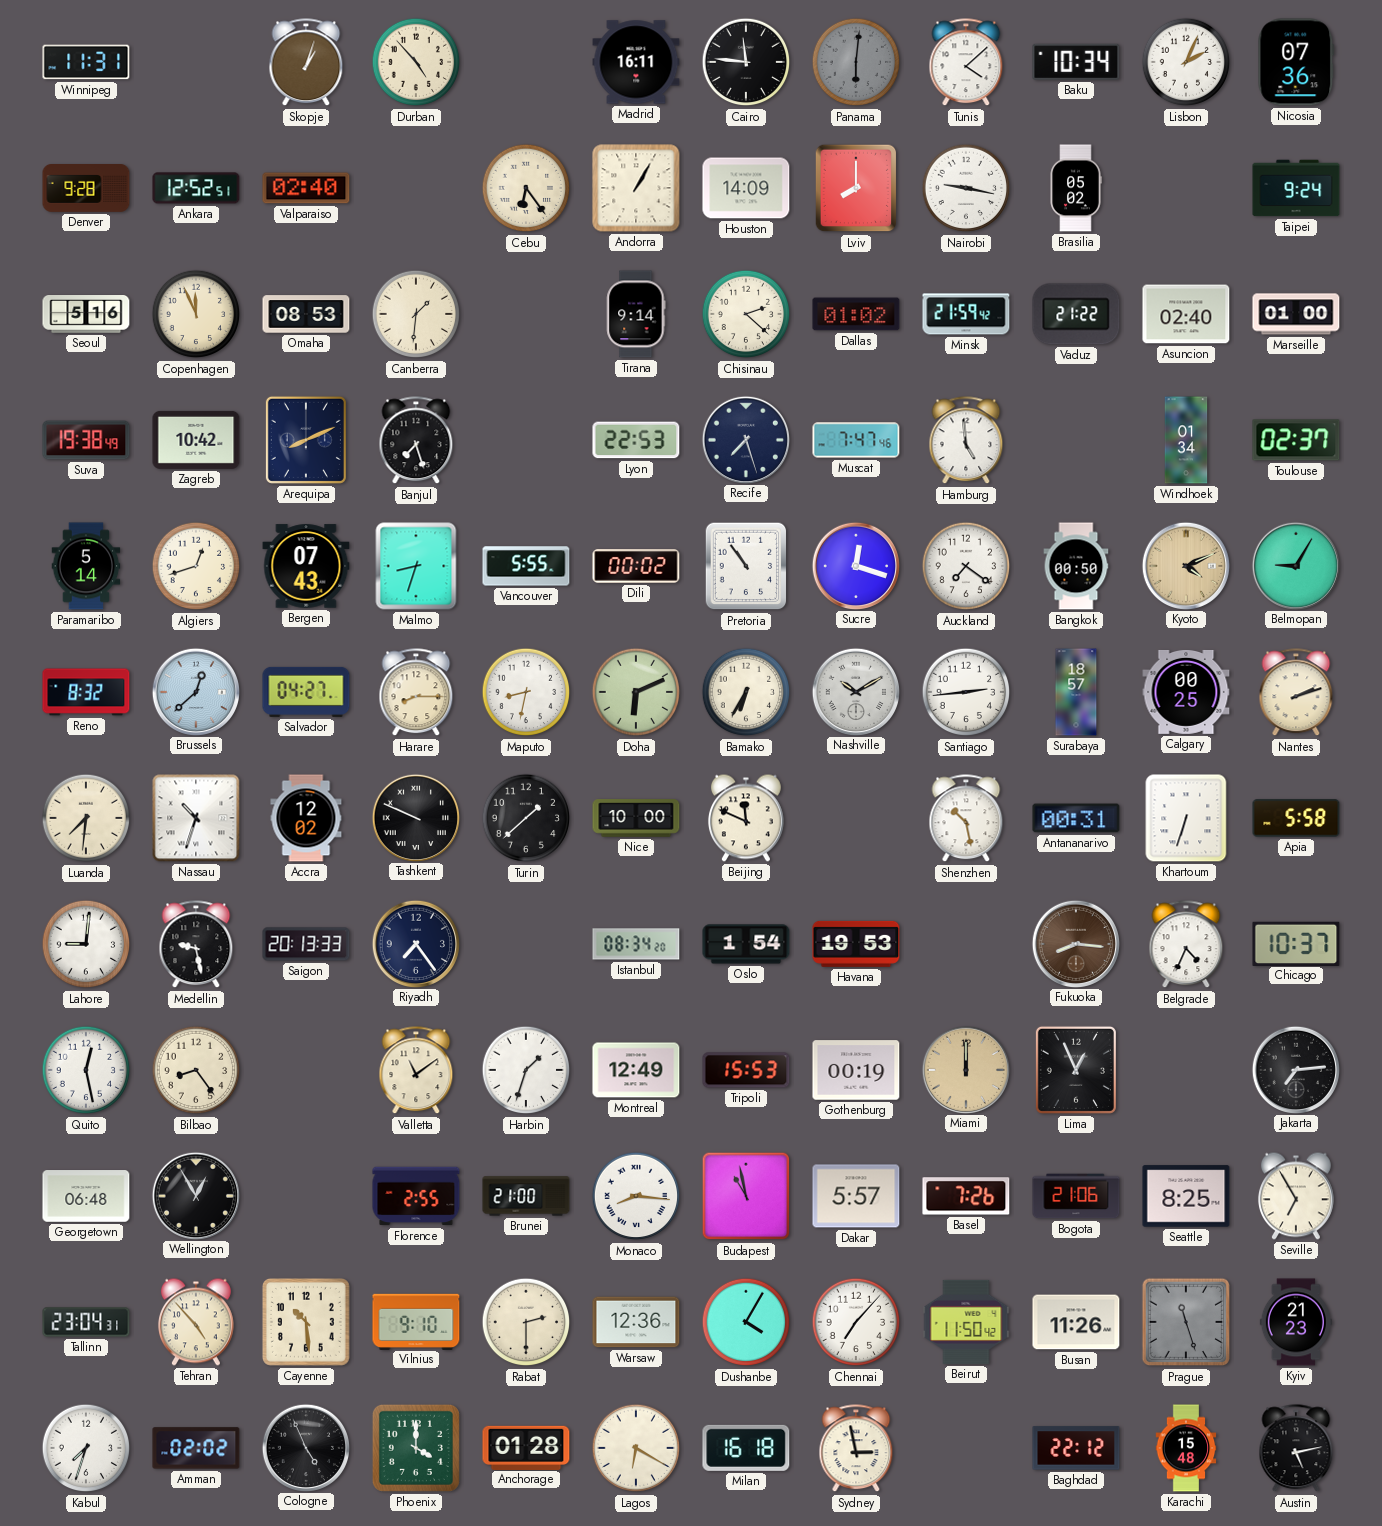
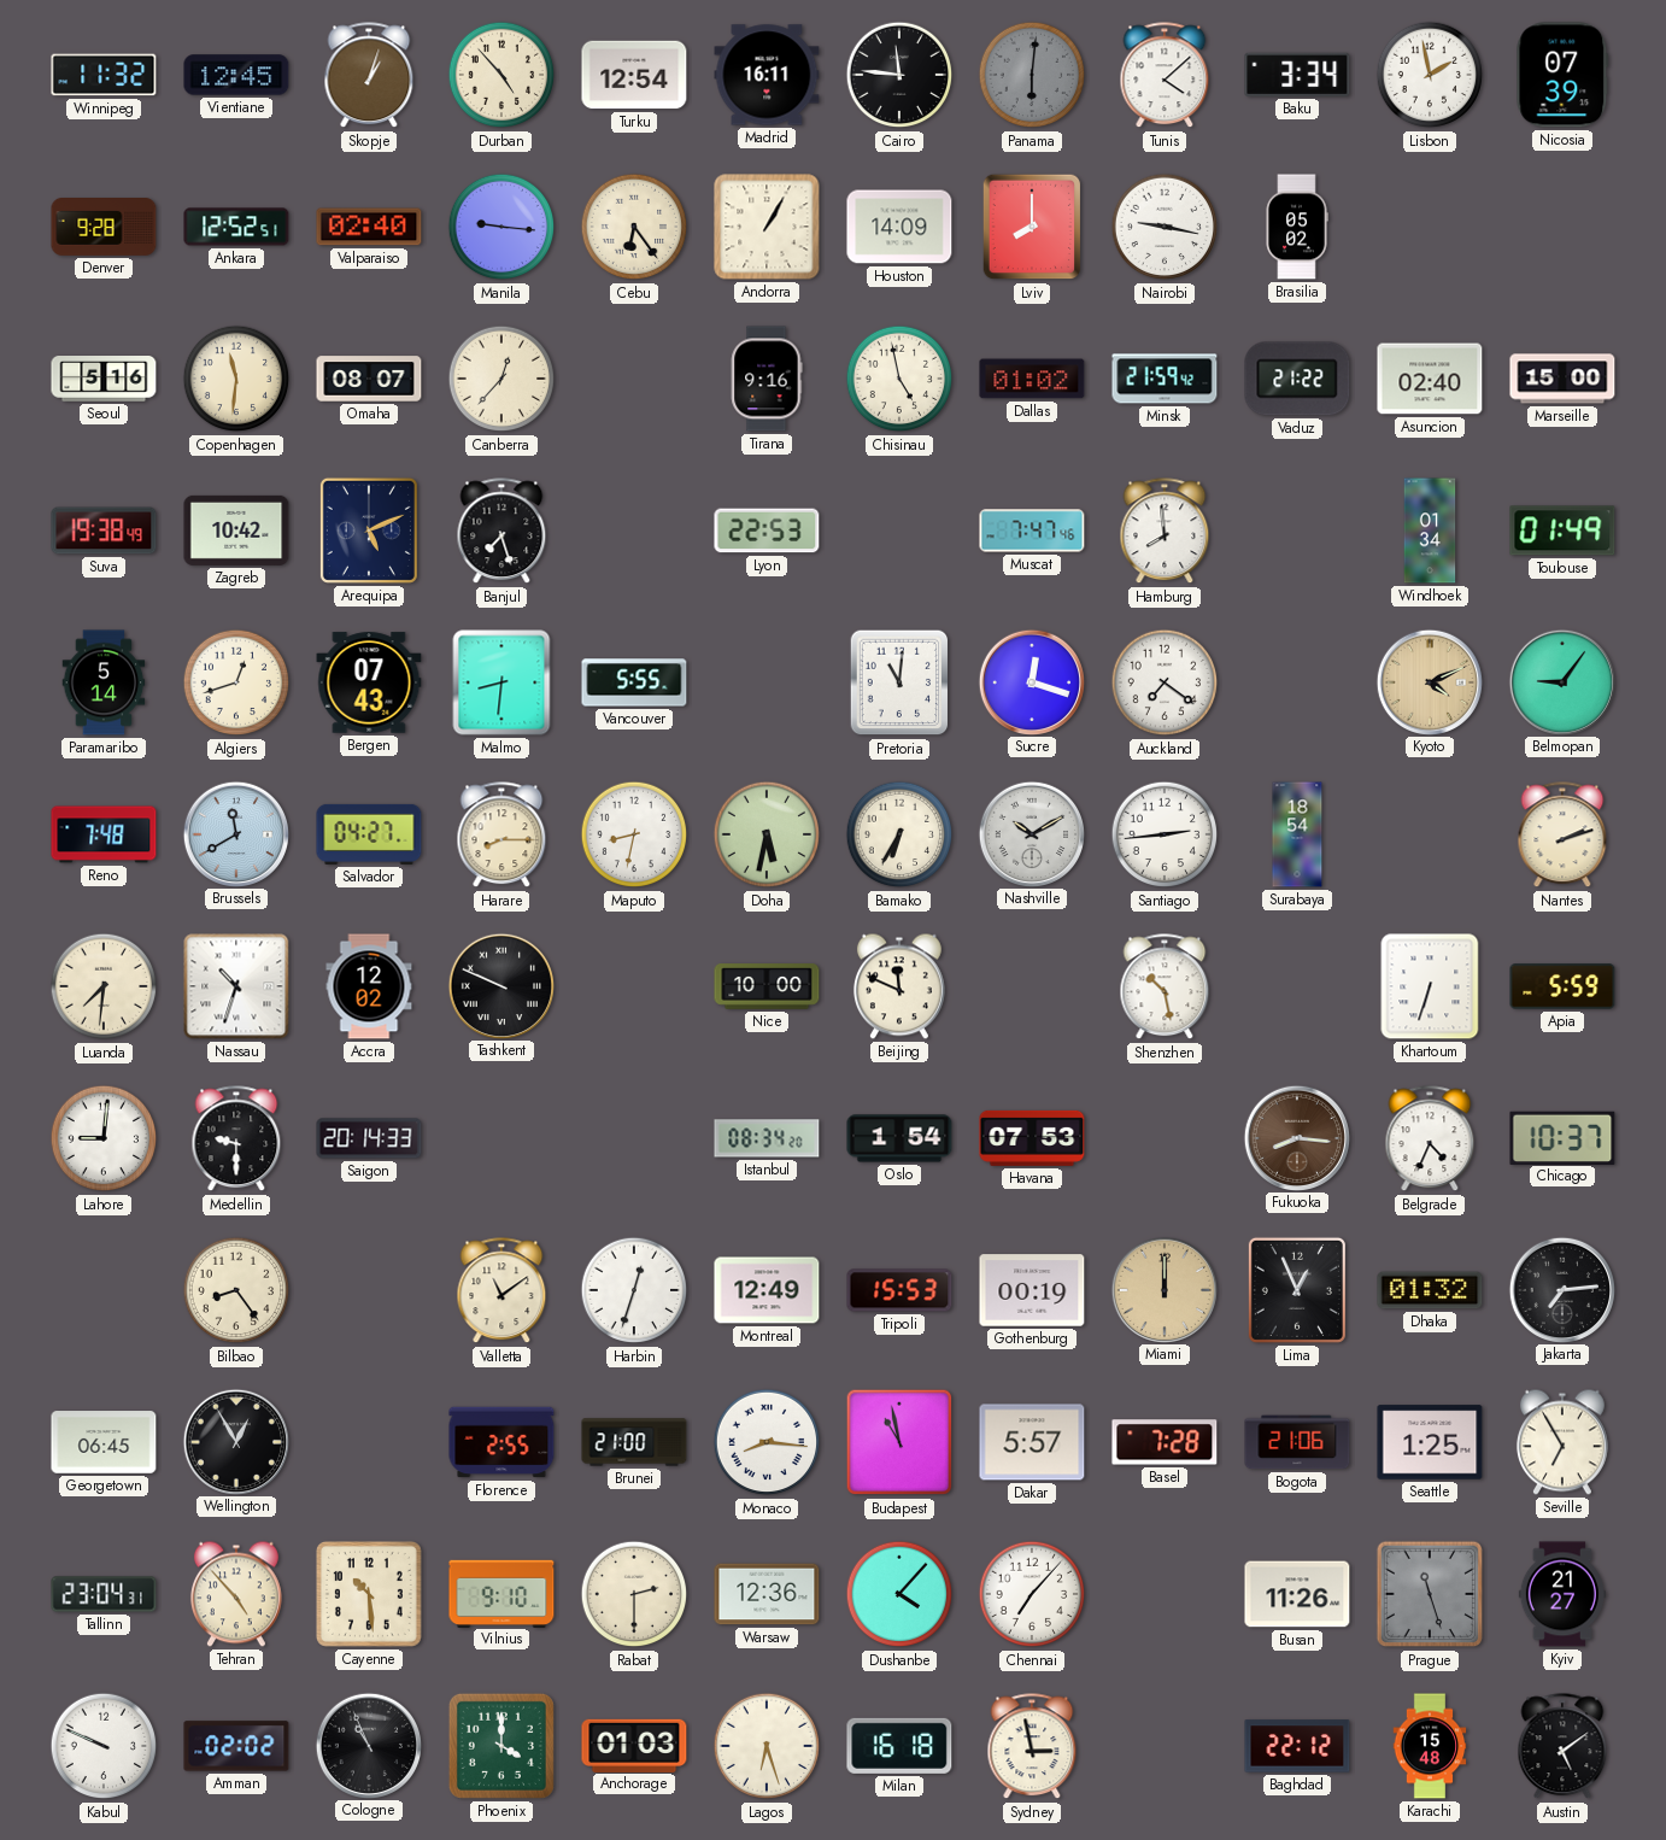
Winnipeg: 11:31 -> 11:32
Vientiane: none -> 12:45
Turku: none -> 12:54
Baku: 10:34 -> 3:34
Lisbon: 2:04 -> 1:58
Nicosia: 07:36 -> 07:39
Manila: none -> 9:16
Taipei: 9:24 -> none
Copenhagen: 11:56 -> 11:31
Omaha: 08:53 -> 08:07
Canberra: 1:31 -> 12:37
Tirana: 9:14 -> 9:16
Chisinau: 2:22 -> 4:58
Marseille: 01:00 -> 15:00
Arequipa: 8:11 -> 5:11
Recife: 7:27 -> none
Hamburg: 4:59 -> 7:59
Toulouse: 02:37 -> 01:49
Malmo: 8:33 -> 8:31
Dili: 00:02 -> none
Pretoria: 10:54 -> 11:01
Bangkok: 00:50 -> none
Belmopan: 9:05 -> 9:06
Reno: 8:32 -> 7:48
Brussels: 12:38 -> 11:40
Doha: 6:11 -> 5:32
Surabaya: 18:57 -> 18:54
Calgary: 00:25 -> none
Turin: 1:38 -> none
Antananarivo: 00:31 -> none
Apia: 5:58 -> 5:59
Medellin: 9:28 -> 9:30
Saigon: 20:13 -> 20:14
Riyadh: 7:24 -> none
Havana: 19:53 -> 07:53
Quito: 12:28 -> none
Harbin: 1:33 -> 12:33
Dhaka: none -> 01:32
Georgetown: 06:48 -> 06:45
Basel: 7:26 -> 7:28
Seattle: 8:25 -> 1:25
Dushanbe: 4:05 -> 4:07
Beirut: 11:50 -> none
Kyiv: 21:23 -> 21:27
Kabul: 7:33 -> 9:49
Cologne: 4:56 -> 10:56
Anchorage: 01:28 -> 01:03
Lagos: 6:20 -> 6:27
Austin: 5:13 -> 5:09
